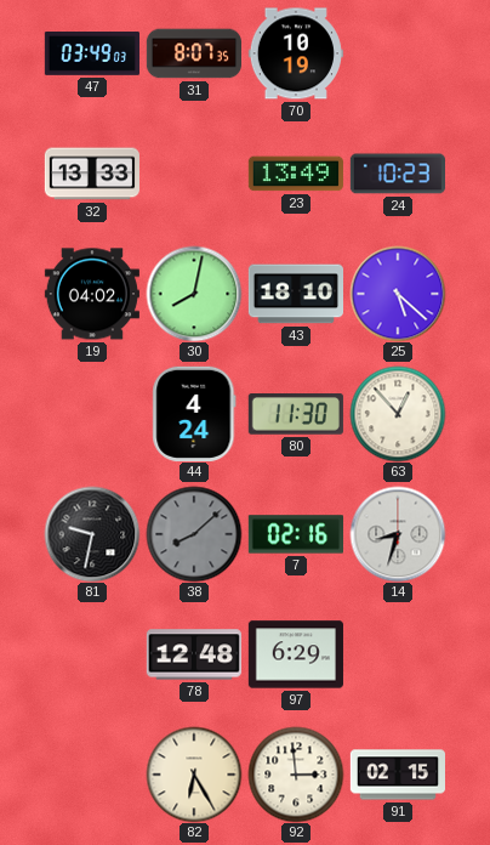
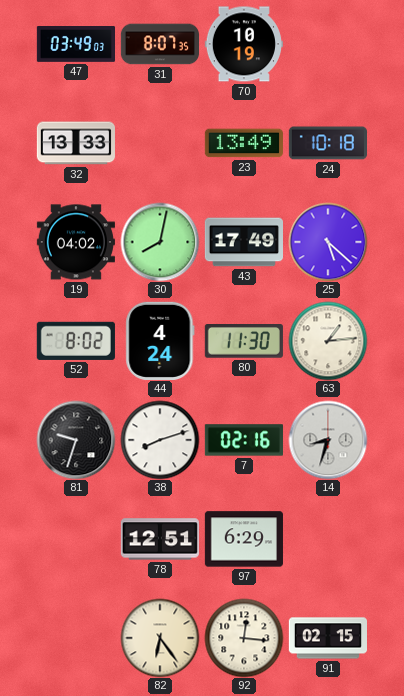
24: 10:23 -> 10:18
43: 18:10 -> 17:49
52: none -> 8:02
63: 12:53 -> 1:14
81: 9:32 -> 9:33
38: 8:08 -> 8:12
38 dial: grey -> white
78: 12:48 -> 12:51
82: 6:25 -> 6:24
92: 2:59 -> 12:16
